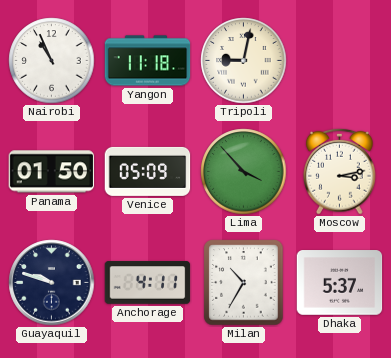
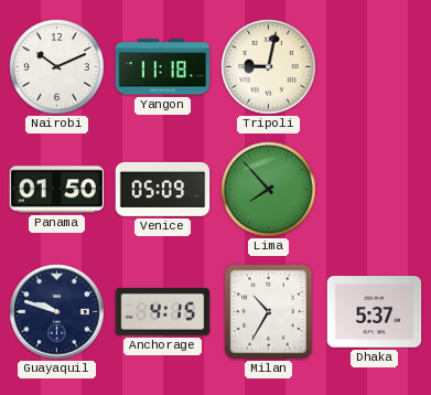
Nairobi: 10:56 -> 10:11
Lima: 3:53 -> 7:53
Moscow: 3:13 -> none
Anchorage: 4:11 -> 4:15
